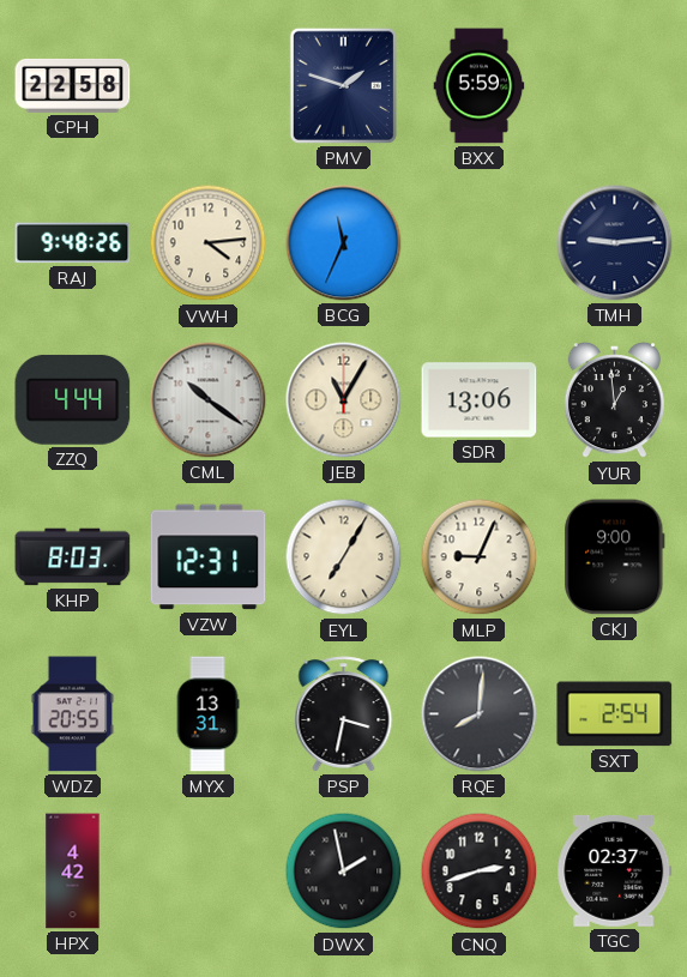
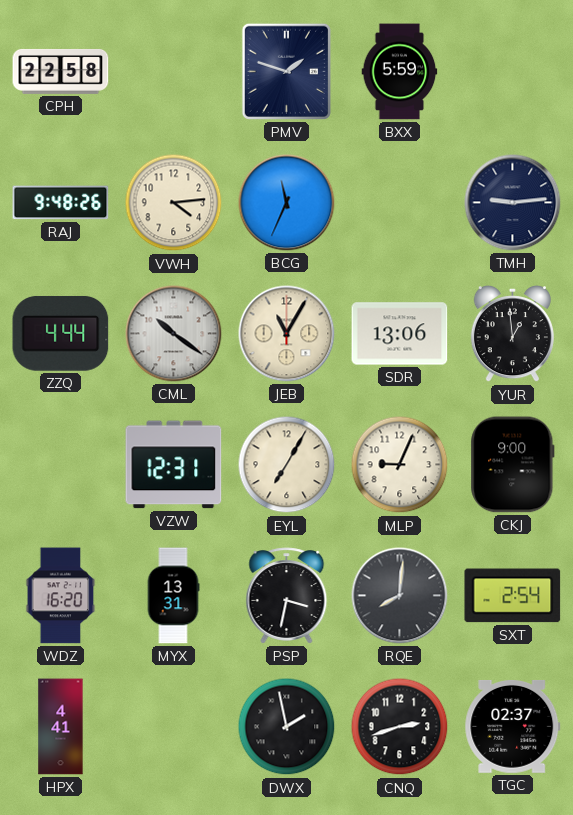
KHP: 8:03 -> none
WDZ: 20:55 -> 16:20
HPX: 4:42 -> 4:41
